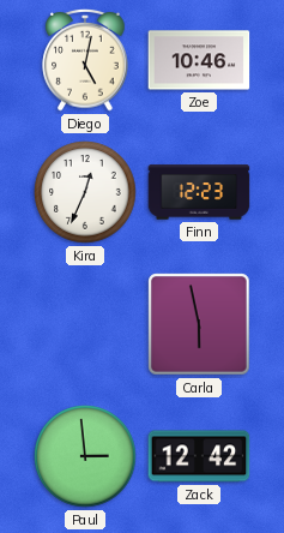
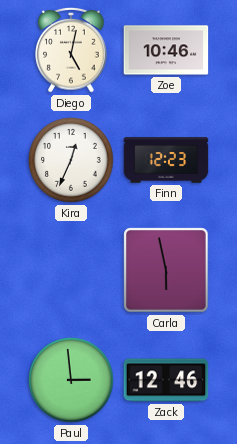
Zack: 12:42 -> 12:46
